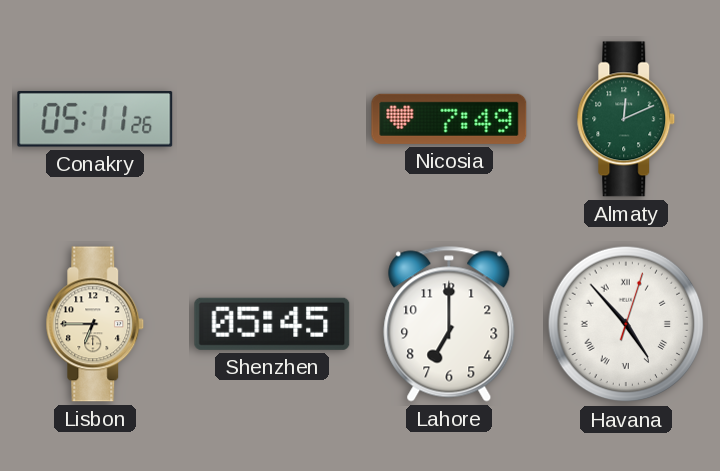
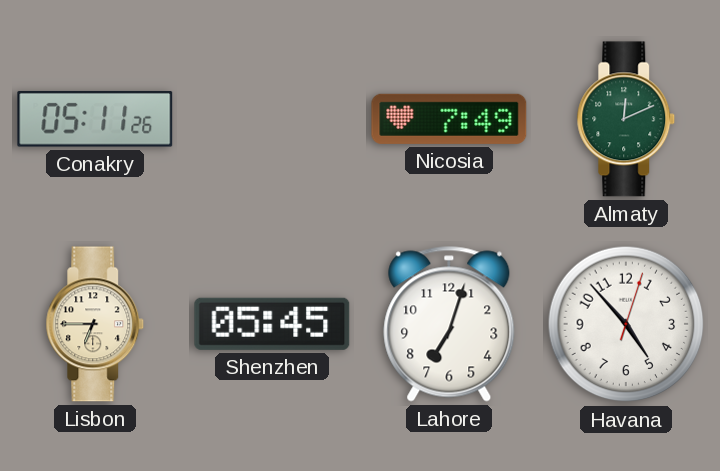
Lahore: 7:00 -> 7:03
Havana numerals: Roman -> Arabic
